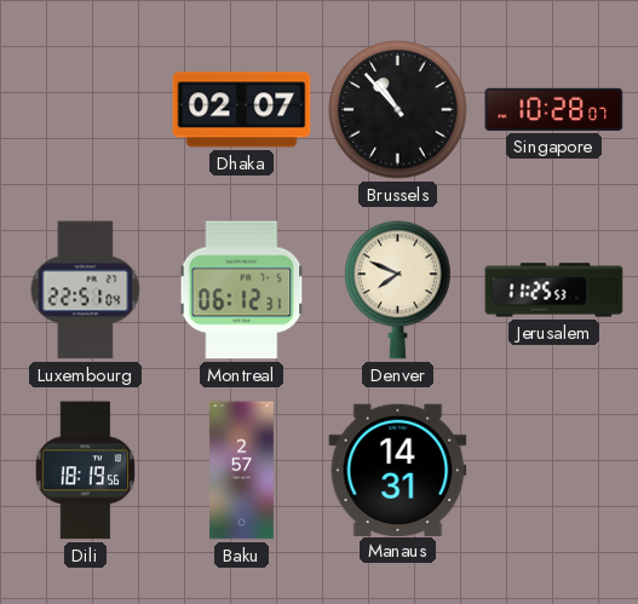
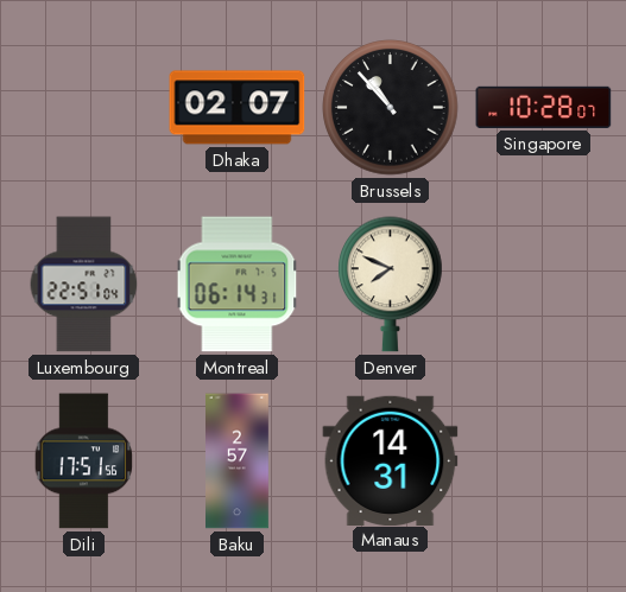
Montreal: 06:12 -> 06:14
Jerusalem: 11:25 -> none
Dili: 18:19 -> 17:51
